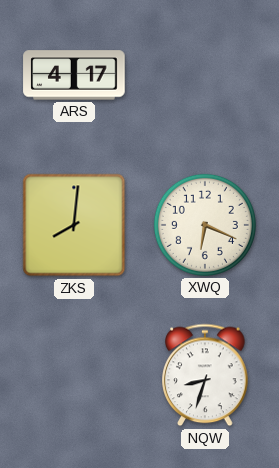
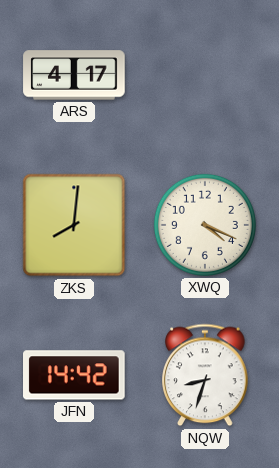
XWQ: 6:19 -> 4:19
JFN: none -> 14:42
